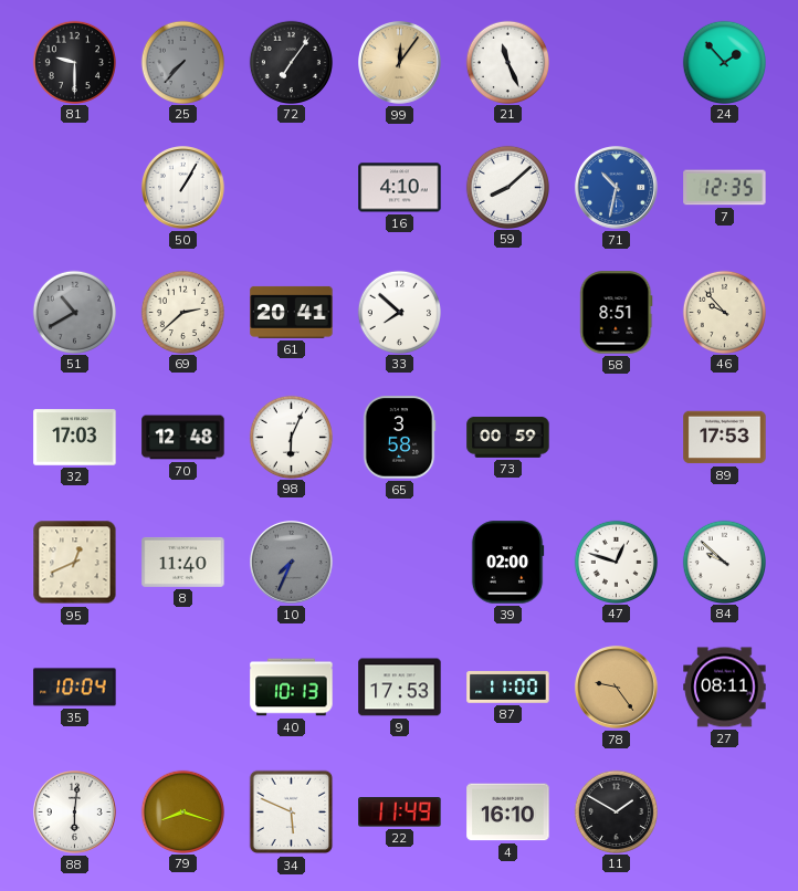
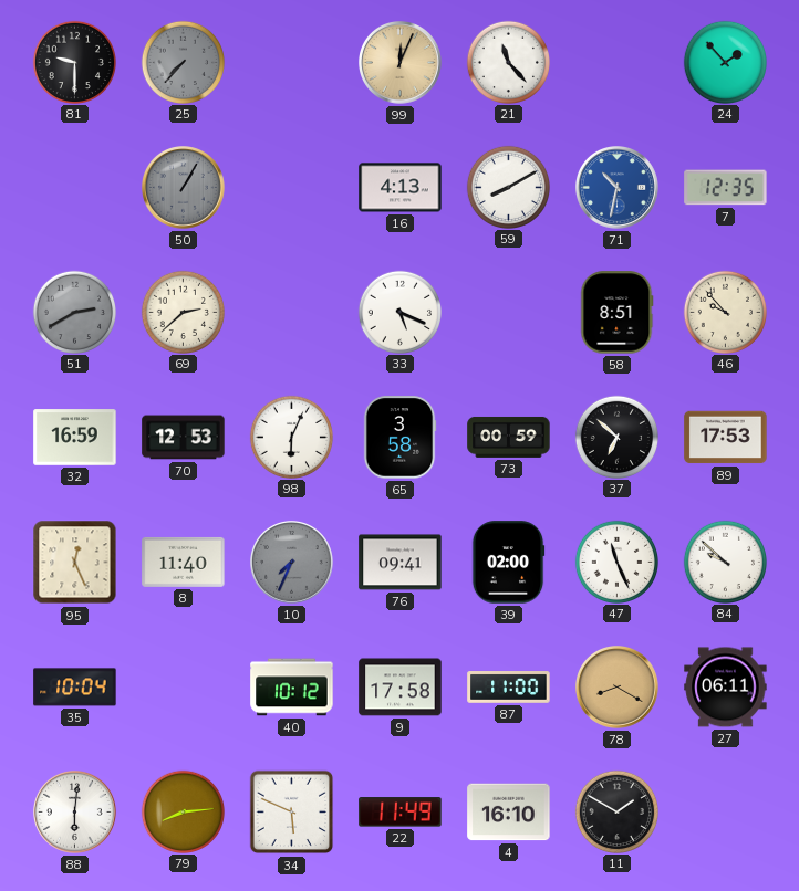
72: 7:06 -> none
99: 12:06 -> 12:04
21: 11:26 -> 11:23
50 dial: white -> grey
16: 4:10 -> 4:13
59: 8:08 -> 8:10
51: 10:40 -> 2:40
61: 20:41 -> none
33: 7:52 -> 5:19
32: 17:03 -> 16:59
70: 12:48 -> 12:53
37: none -> 6:52
95: 12:41 -> 12:26
76: none -> 09:41
47: 12:48 -> 11:26
40: 10:13 -> 10:12
9: 17:53 -> 17:58
78: 9:24 -> 8:20
27: 08:11 -> 06:11
79: 8:18 -> 8:14
